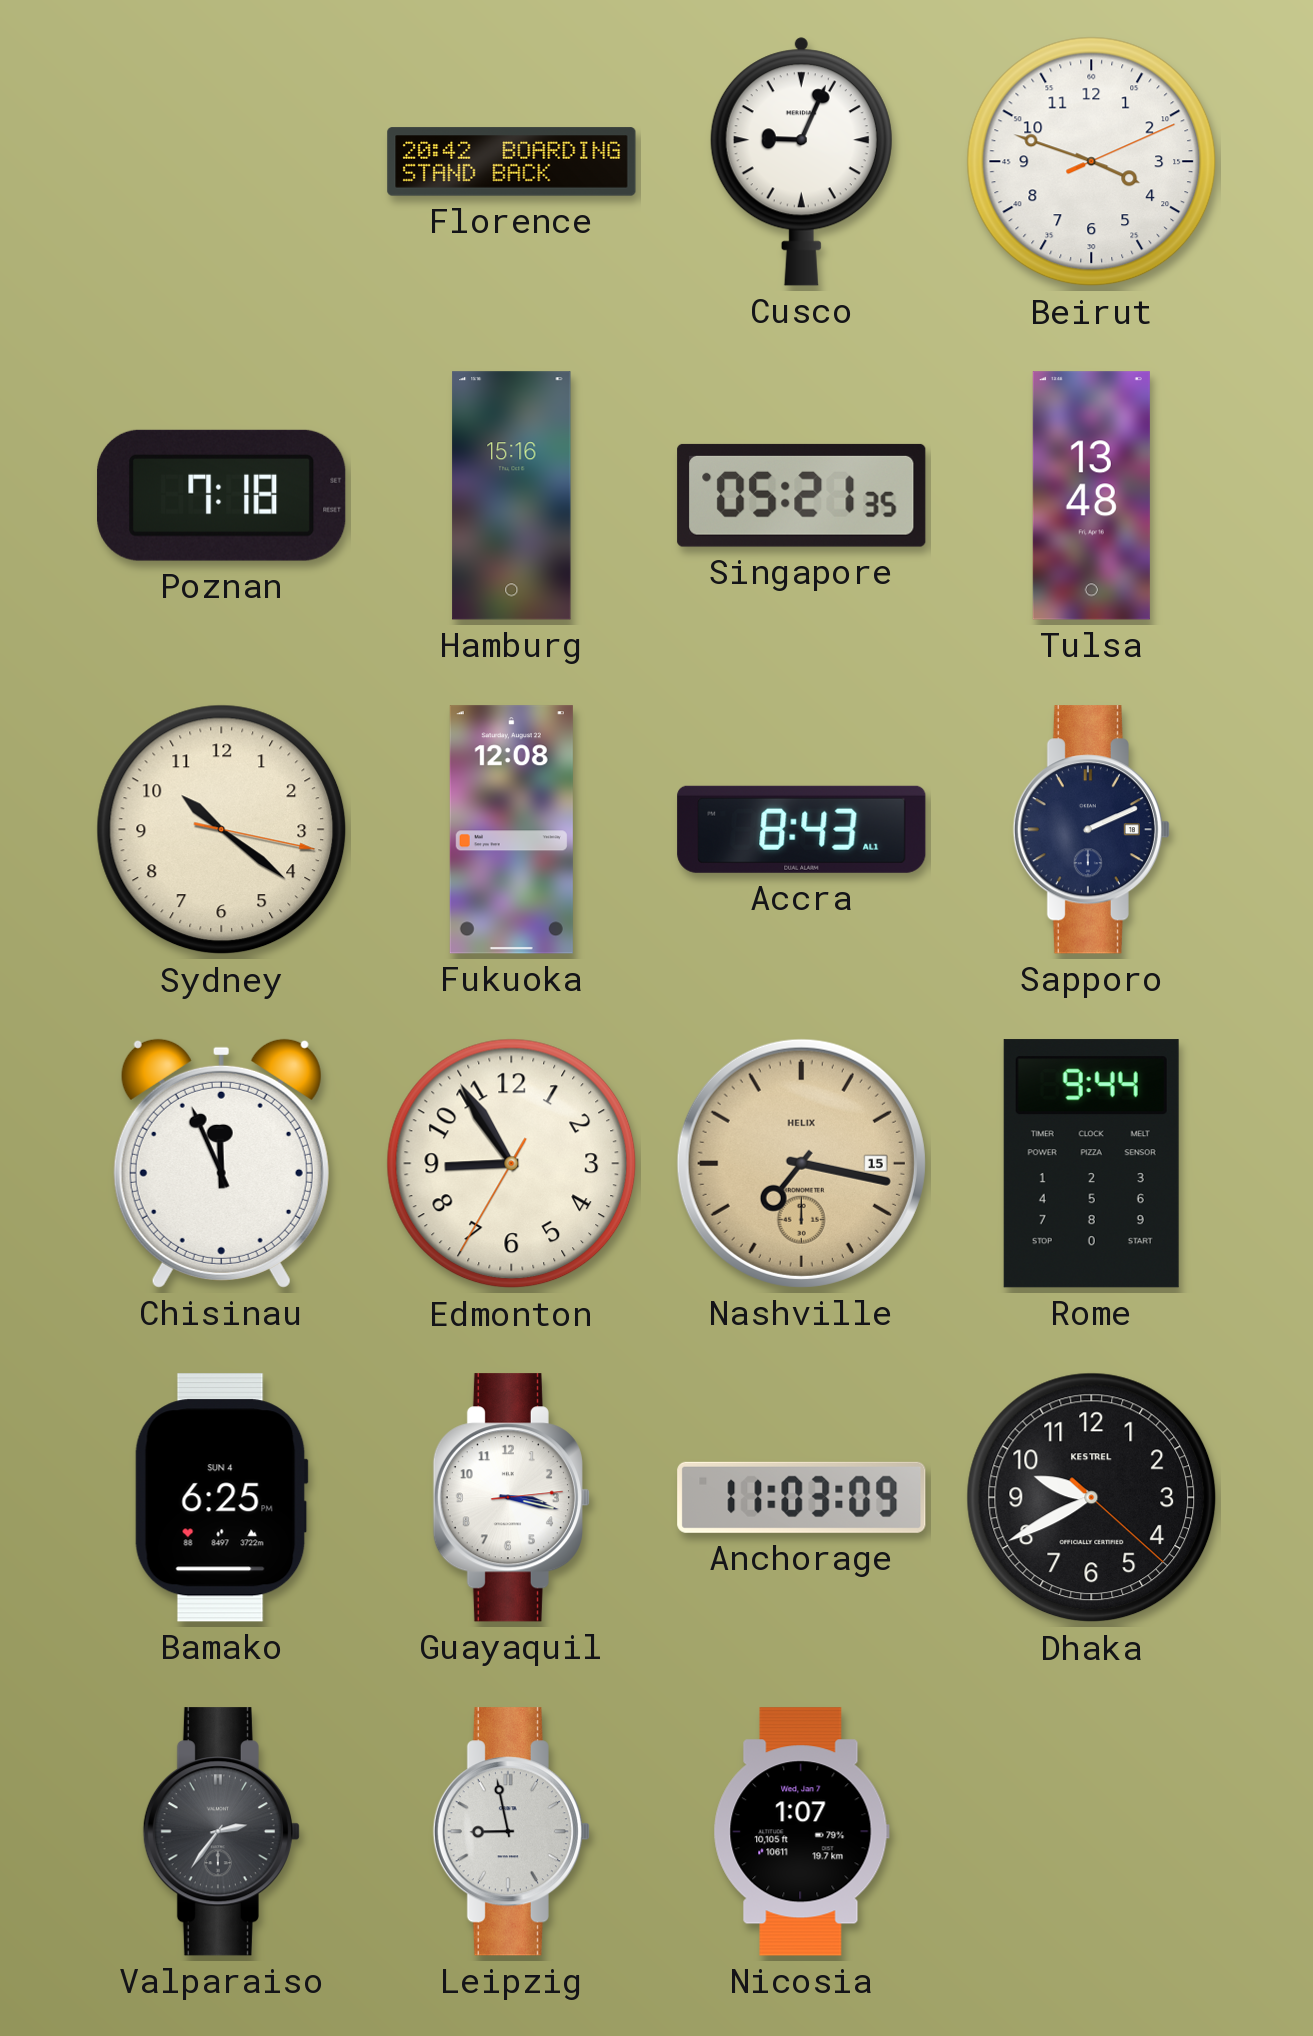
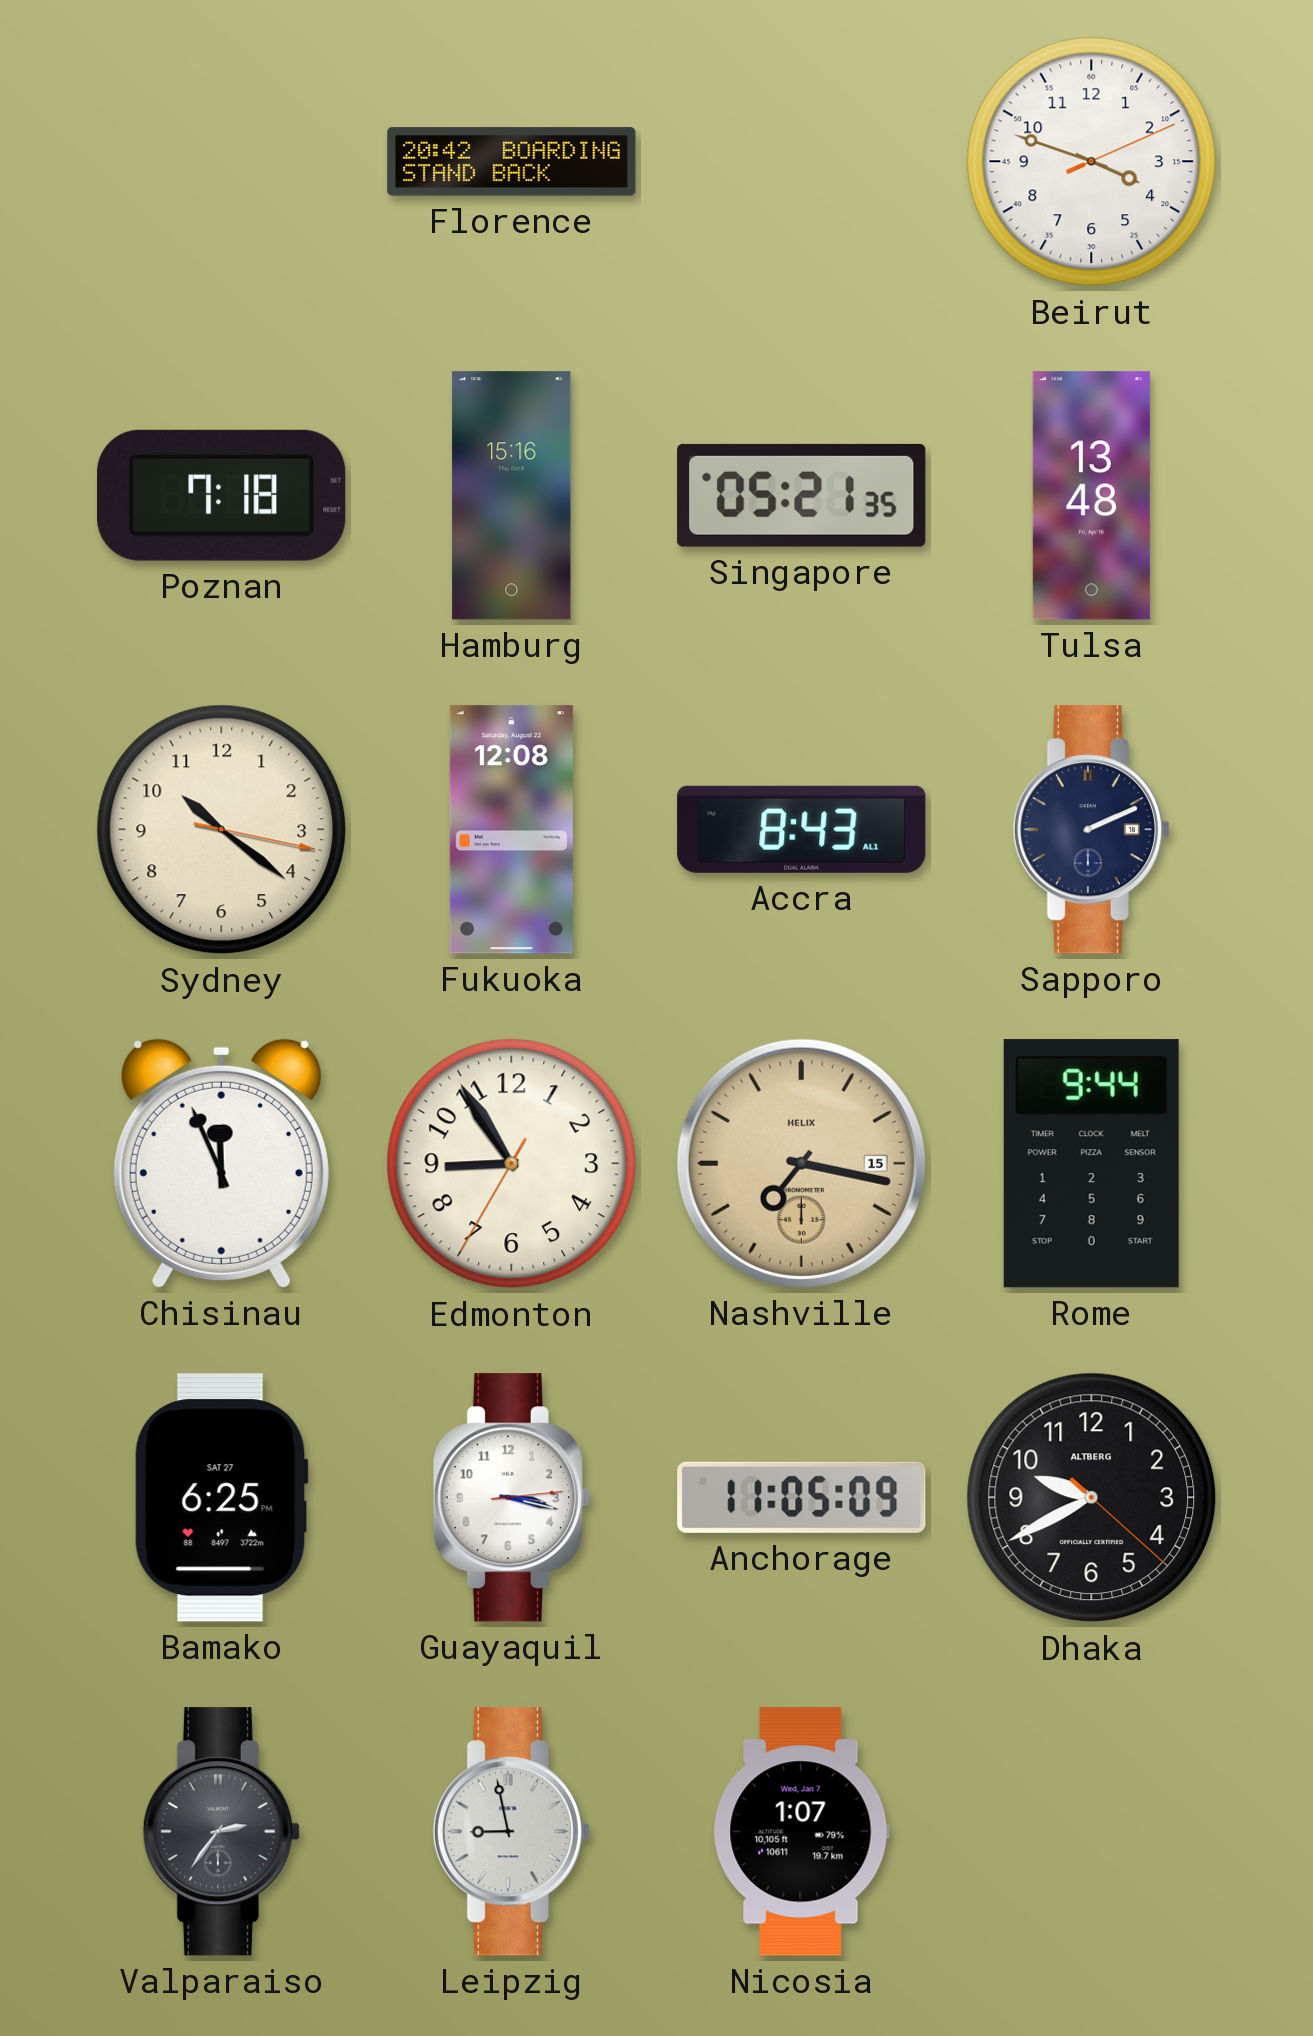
Cusco: 9:04 -> none
Bamako date: SUN 4 -> SAT 27
Anchorage: 11:03 -> 11:05
Dhaka brand: KESTREL -> ALTBERG
